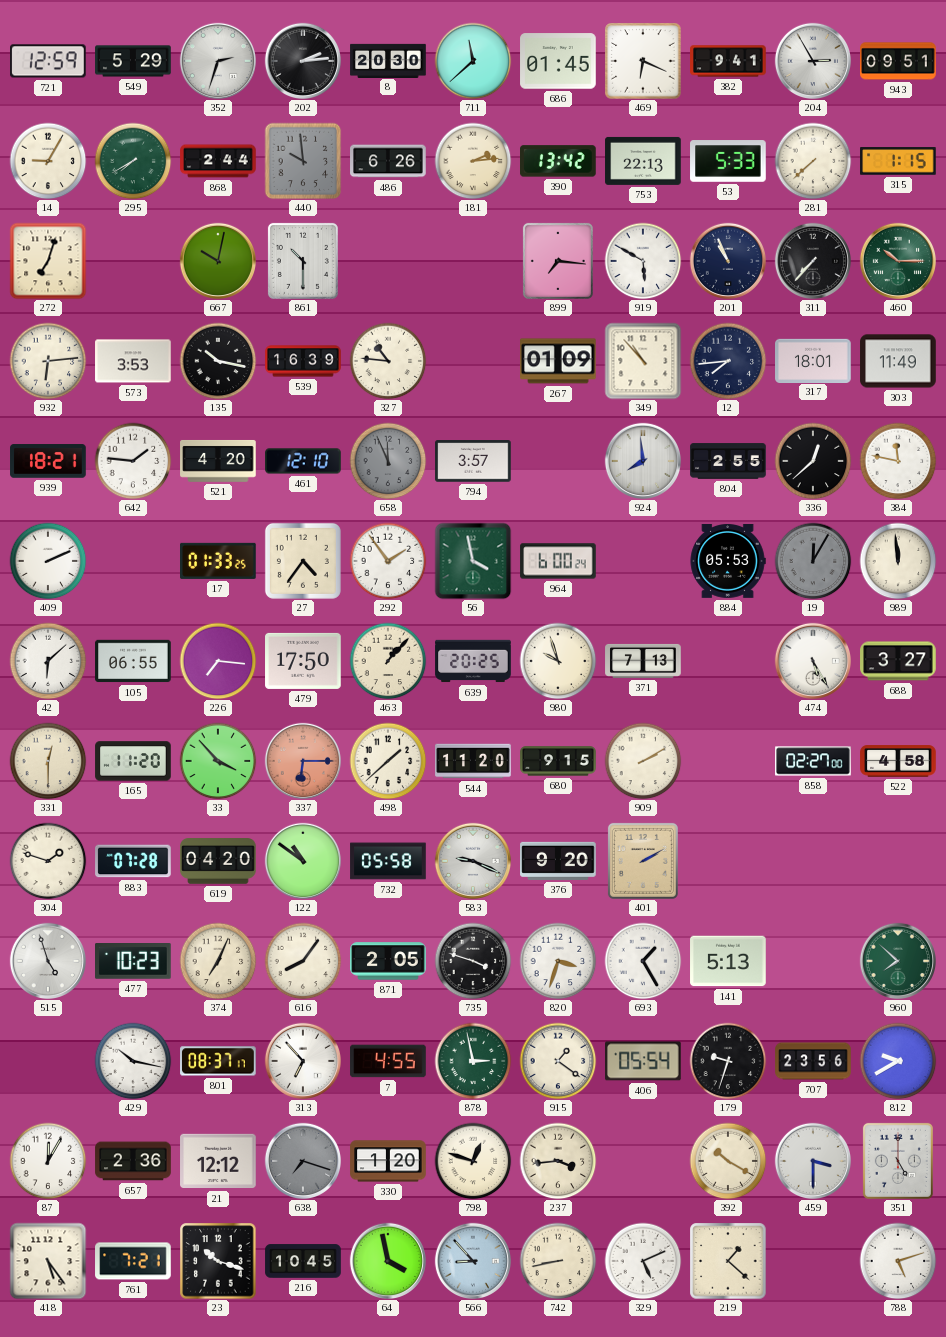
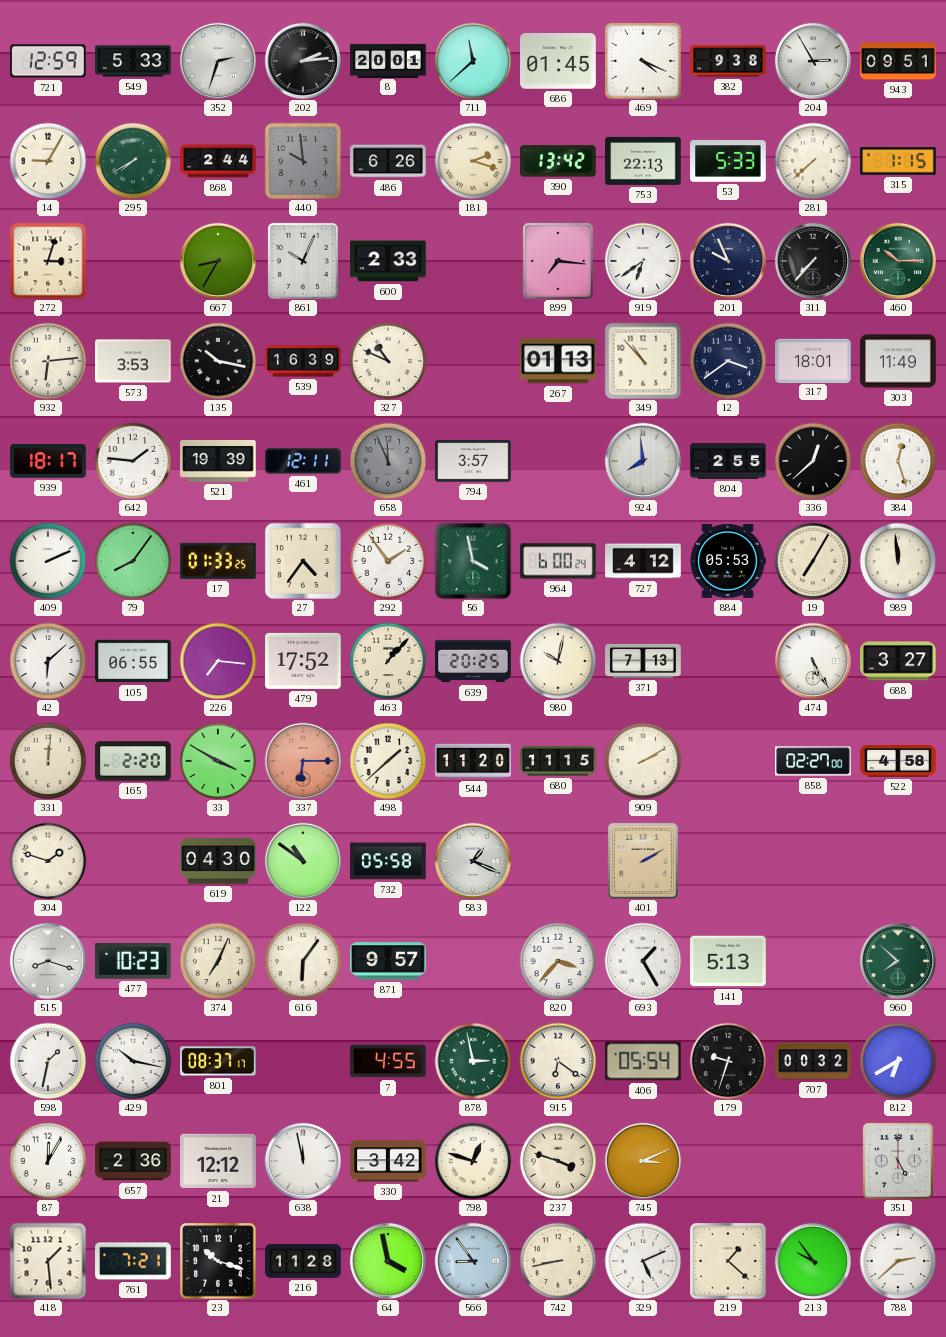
549: 5:29 -> 5:33
8: 20:30 -> 20:01
469: 6:19 -> 4:19
382: 9:41 -> 9:38
181: 2:14 -> 2:18
272: 7:03 -> 3:03
667: 10:02 -> 8:35
861: 10:30 -> 10:04
600: none -> 2:33
919: 5:50 -> 6:39
201: 10:56 -> 9:56
327: 10:46 -> 10:49
267: 01:09 -> 01:13
12: 7:44 -> 3:39
939: 18:21 -> 18:17
521: 4:20 -> 19:39
461: 12:10 -> 12:11
384: 11:47 -> 12:27
79: none -> 8:06
727: none -> 4:12
19: 12:05 -> 7:05
19 dial: grey -> cream
479: 17:50 -> 17:52
980: 9:57 -> 10:02
331: 12:30 -> 12:01
165: 11:20 -> 2:20
33: 3:53 -> 3:50
680: 9:15 -> 11:15
883: 07:28 -> none
619: 04:20 -> 04:30
583: 9:19 -> 1:19
376: 9:20 -> none
515: 4:57 -> 8:18
616: 8:06 -> 6:06
871: 2:05 -> 9:57
735: 3:48 -> none
820: 3:33 -> 3:37
598: none -> 1:32
313: 6:53 -> none
915: 1:21 -> 6:21
707: 23:56 -> 00:32
812: 9:40 -> 6:40
638: 7:18 -> 11:58
638 dial: grey -> white
330: 1:20 -> 3:42
237: 3:44 -> 3:48
745: none -> 3:11
392: 10:20 -> none
459: 3:30 -> none
418: 5:24 -> 1:29
216: 10:45 -> 11:28
566: 8:53 -> 8:54
213: none -> 9:54
788: 5:12 -> 2:38
